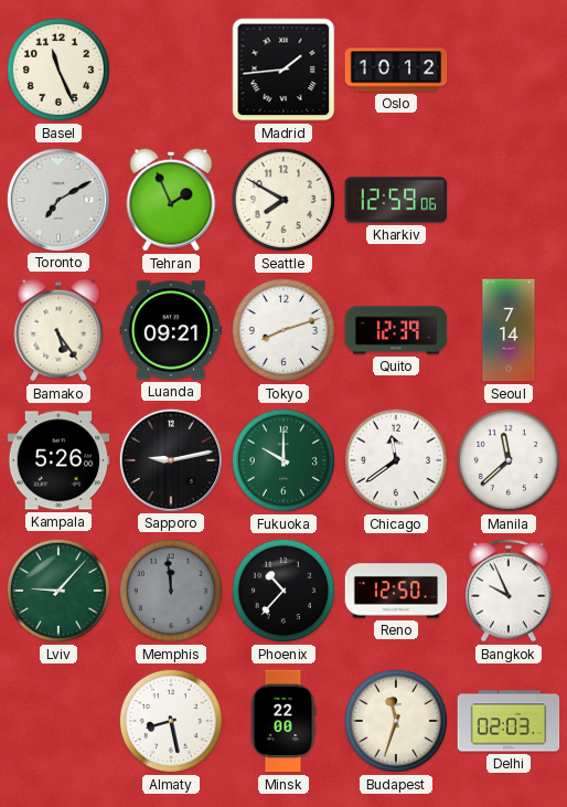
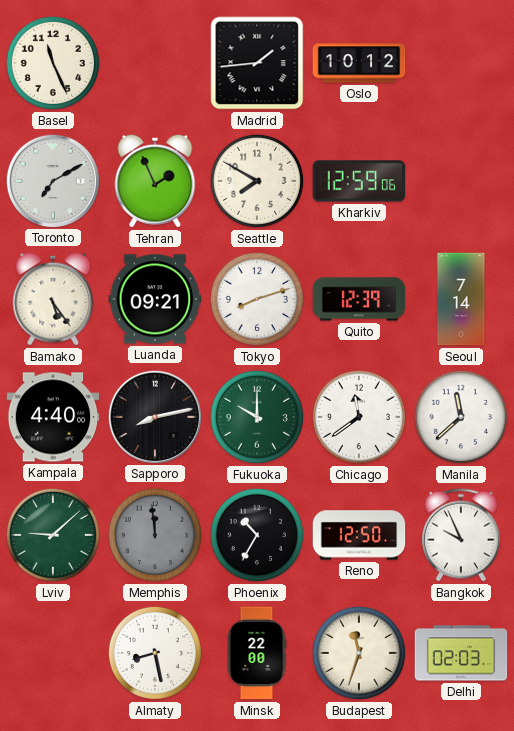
Kampala: 5:26 -> 4:40
Sapporo: 9:13 -> 8:13
Lviv: 9:07 -> 9:08
Phoenix: 10:37 -> 10:35
